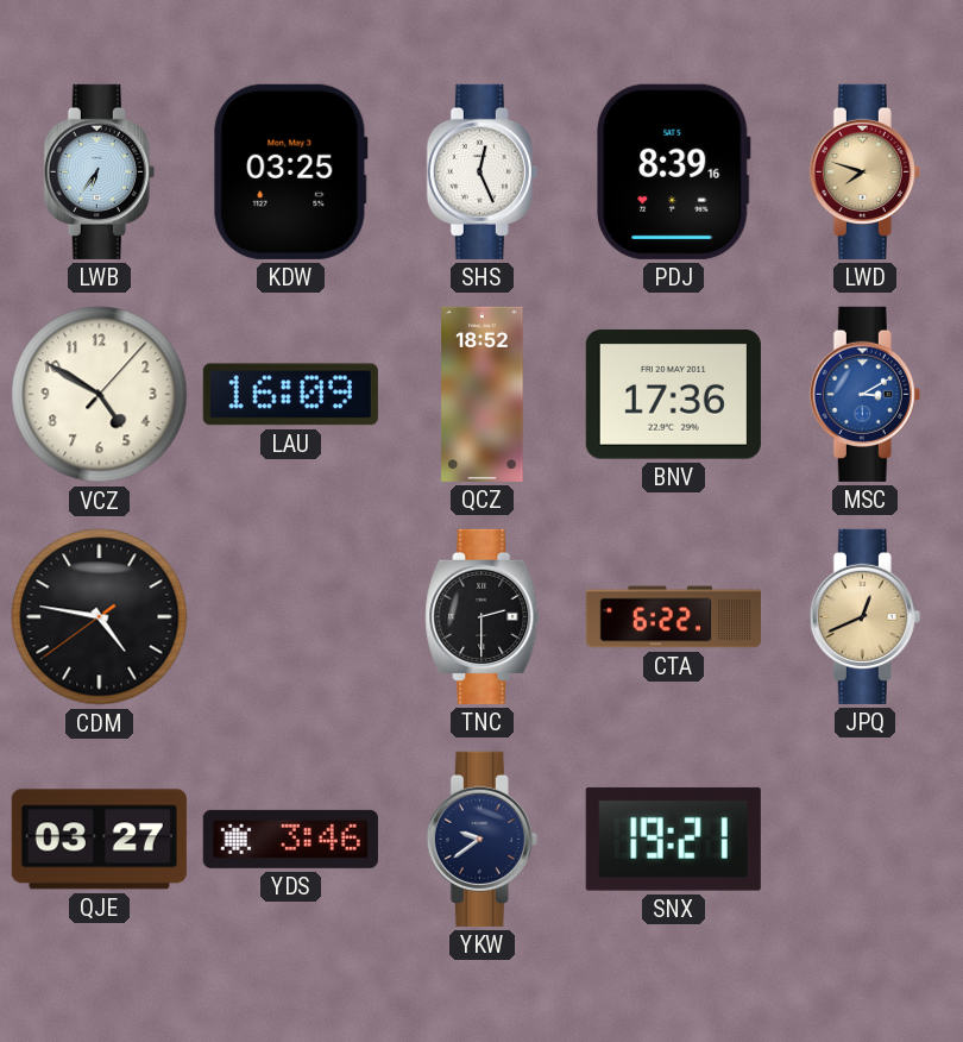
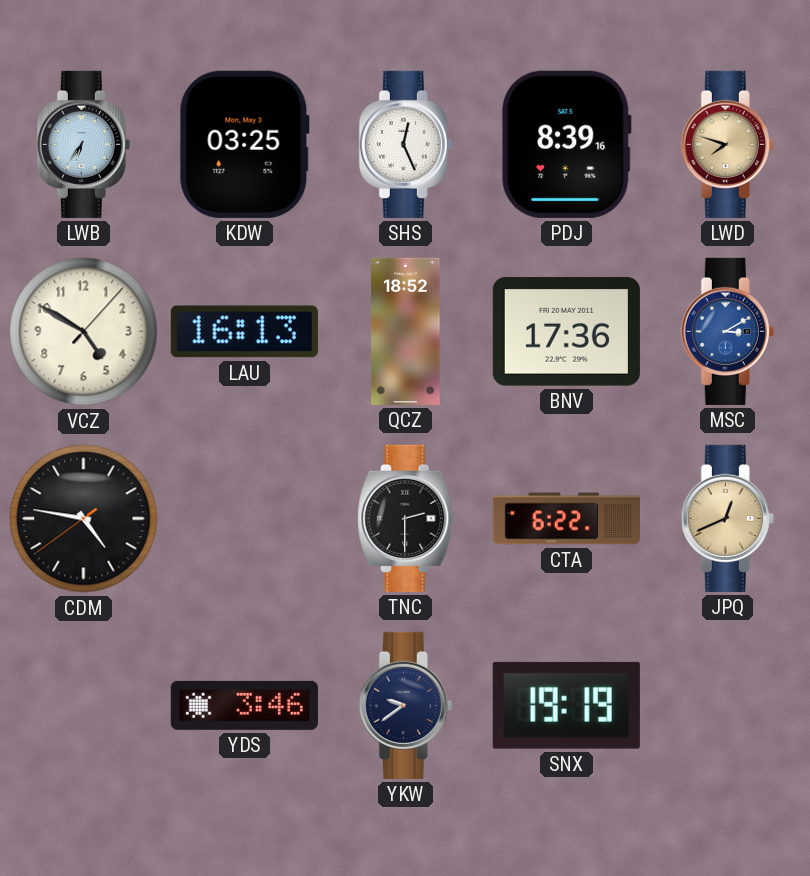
LAU: 16:09 -> 16:13
QJE: 03:27 -> none
SNX: 19:21 -> 19:19
